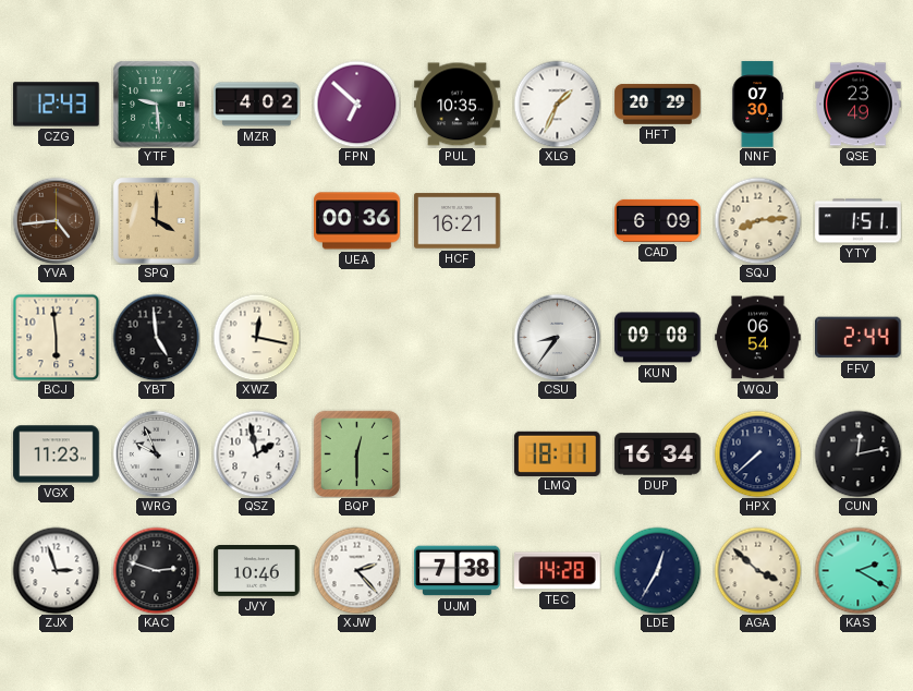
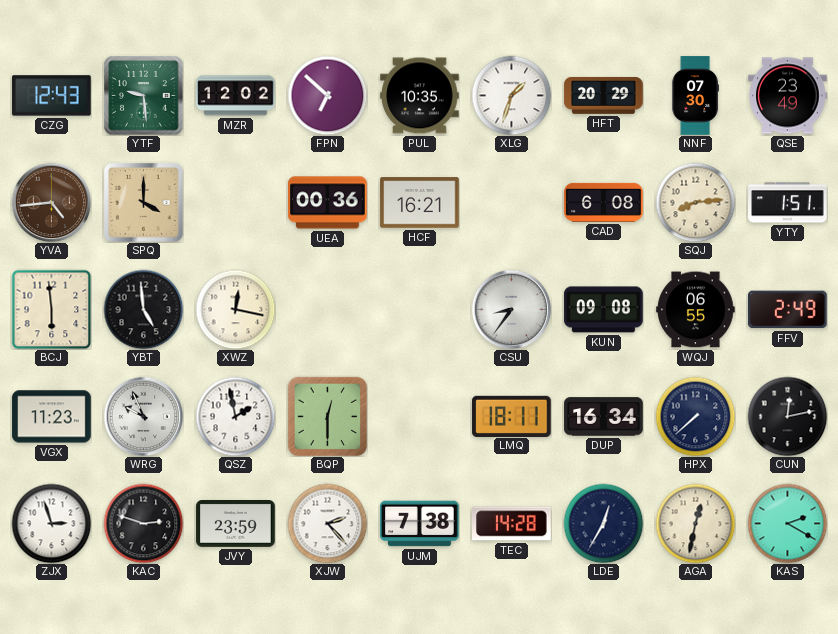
MZR: 4:02 -> 12:02
XLG: 1:34 -> 1:33
CAD: 6:09 -> 6:08
WQJ: 06:54 -> 06:55
FFV: 2:44 -> 2:49
JVY: 10:46 -> 23:59
AGA: 3:52 -> 12:32
